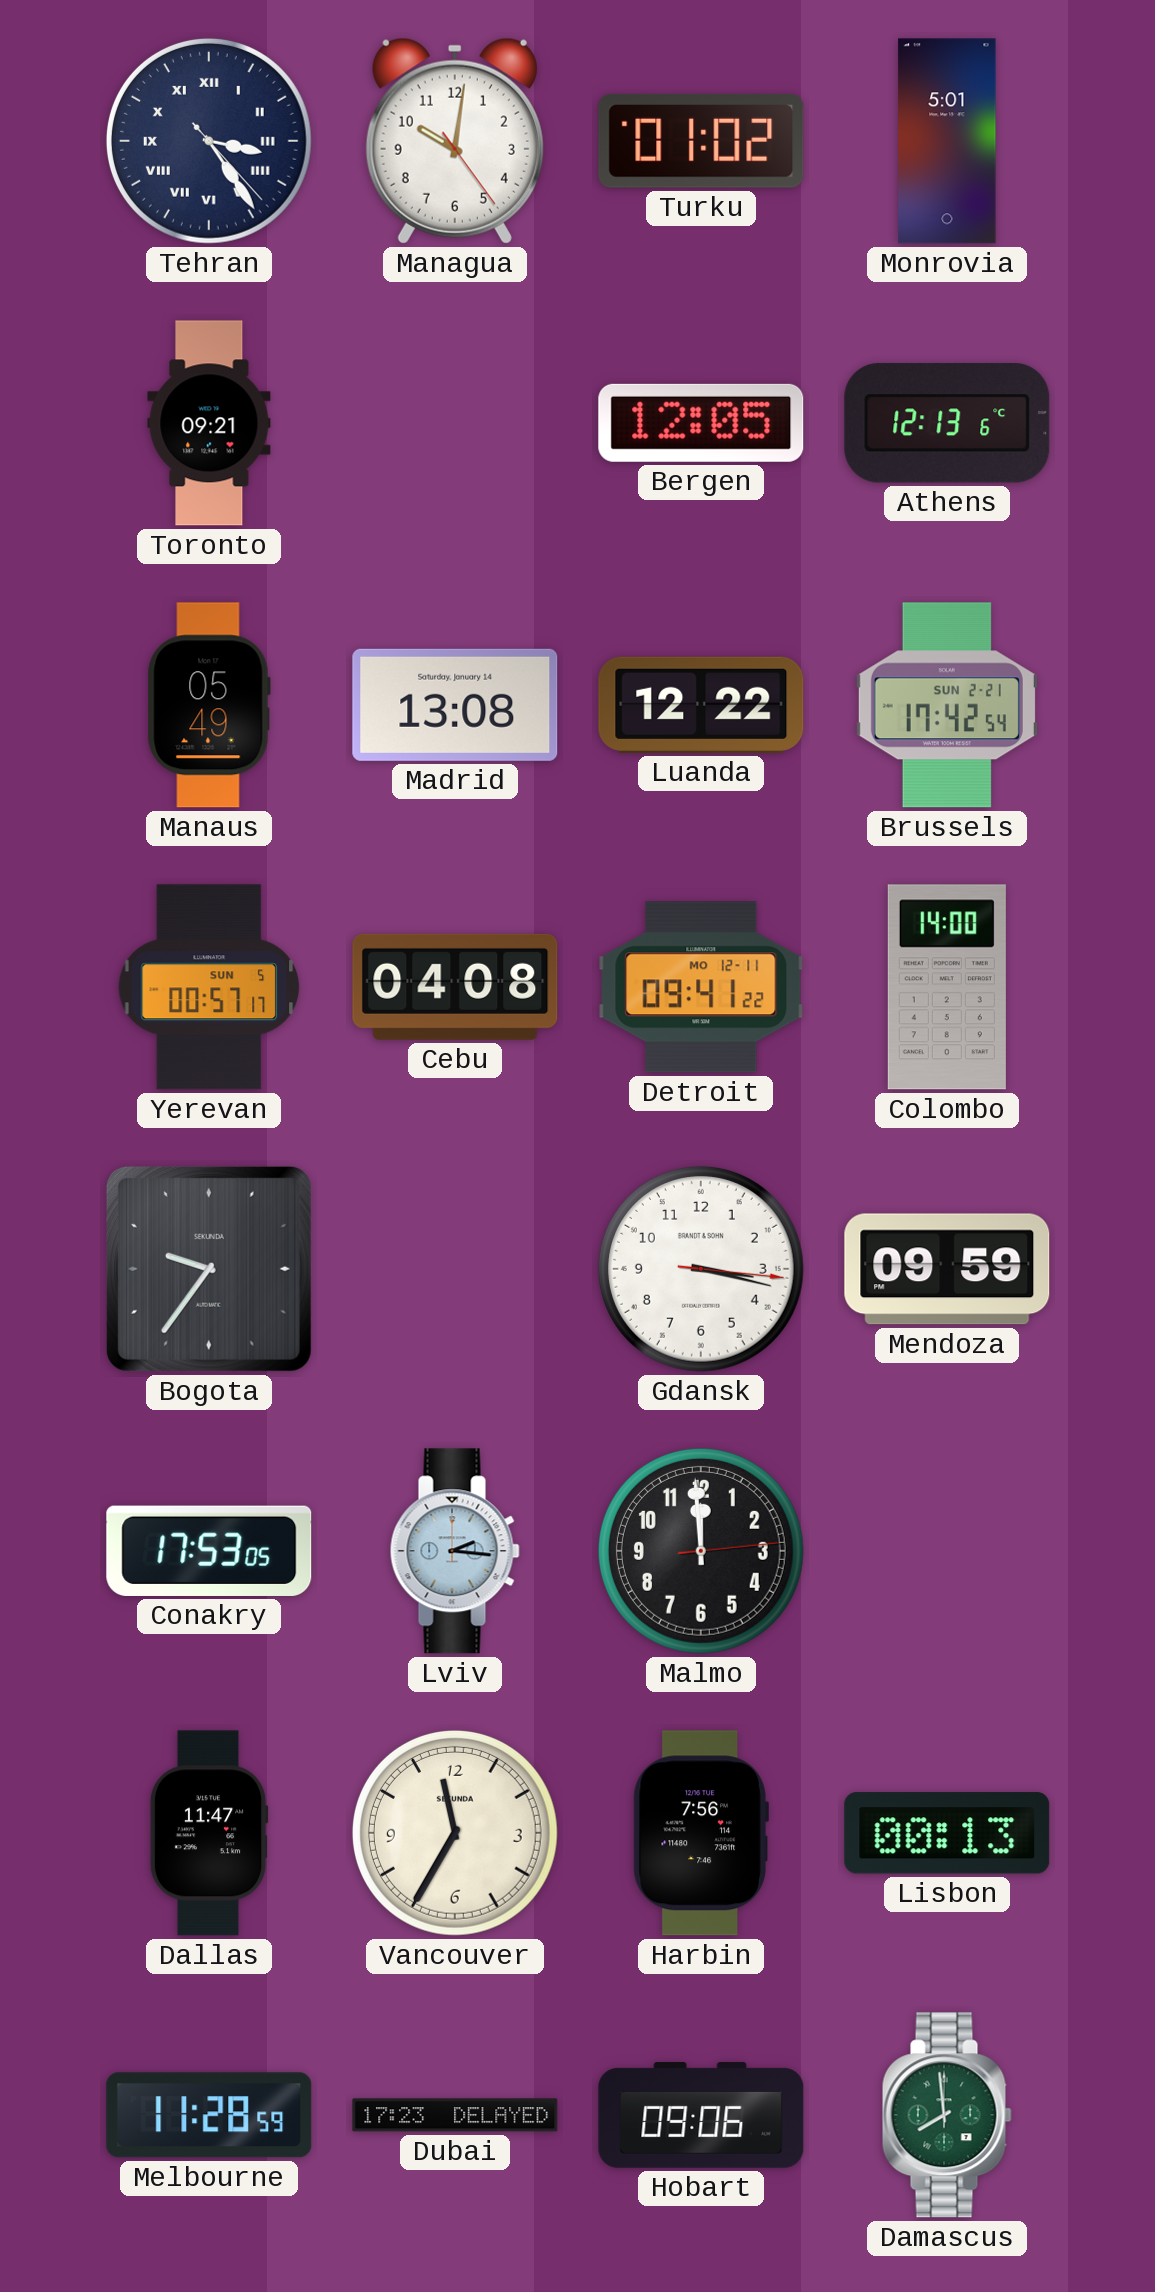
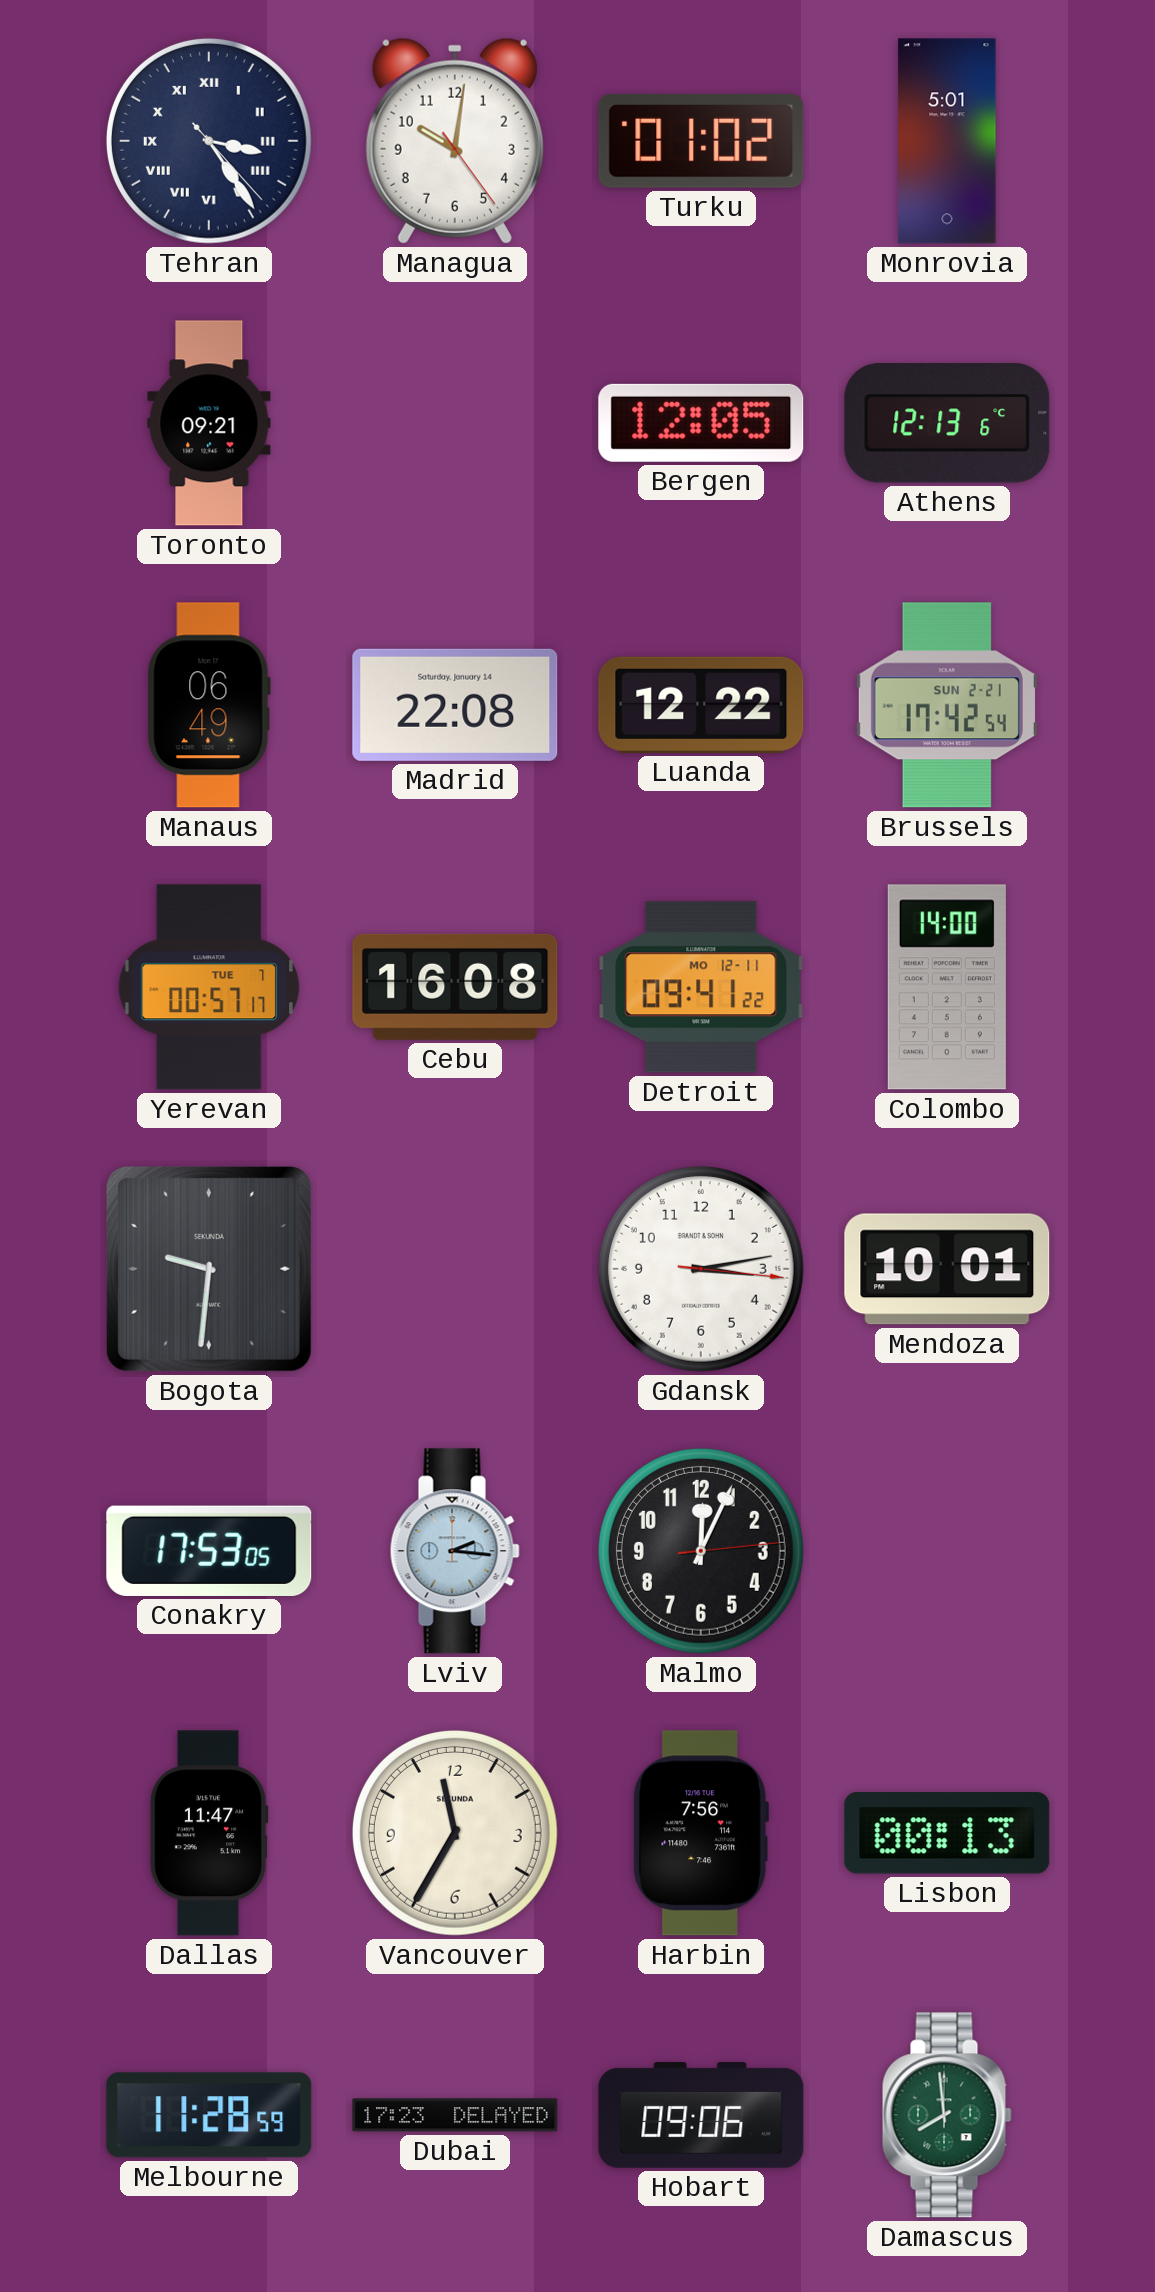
Manaus: 05:49 -> 06:49
Madrid: 13:08 -> 22:08
Yerevan date: SUN 5 -> TUE 7
Cebu: 04:08 -> 16:08
Bogota: 9:36 -> 9:31
Gdansk: 3:17 -> 3:13
Mendoza: 09:59 -> 10:01
Malmo: 11:59 -> 12:04
